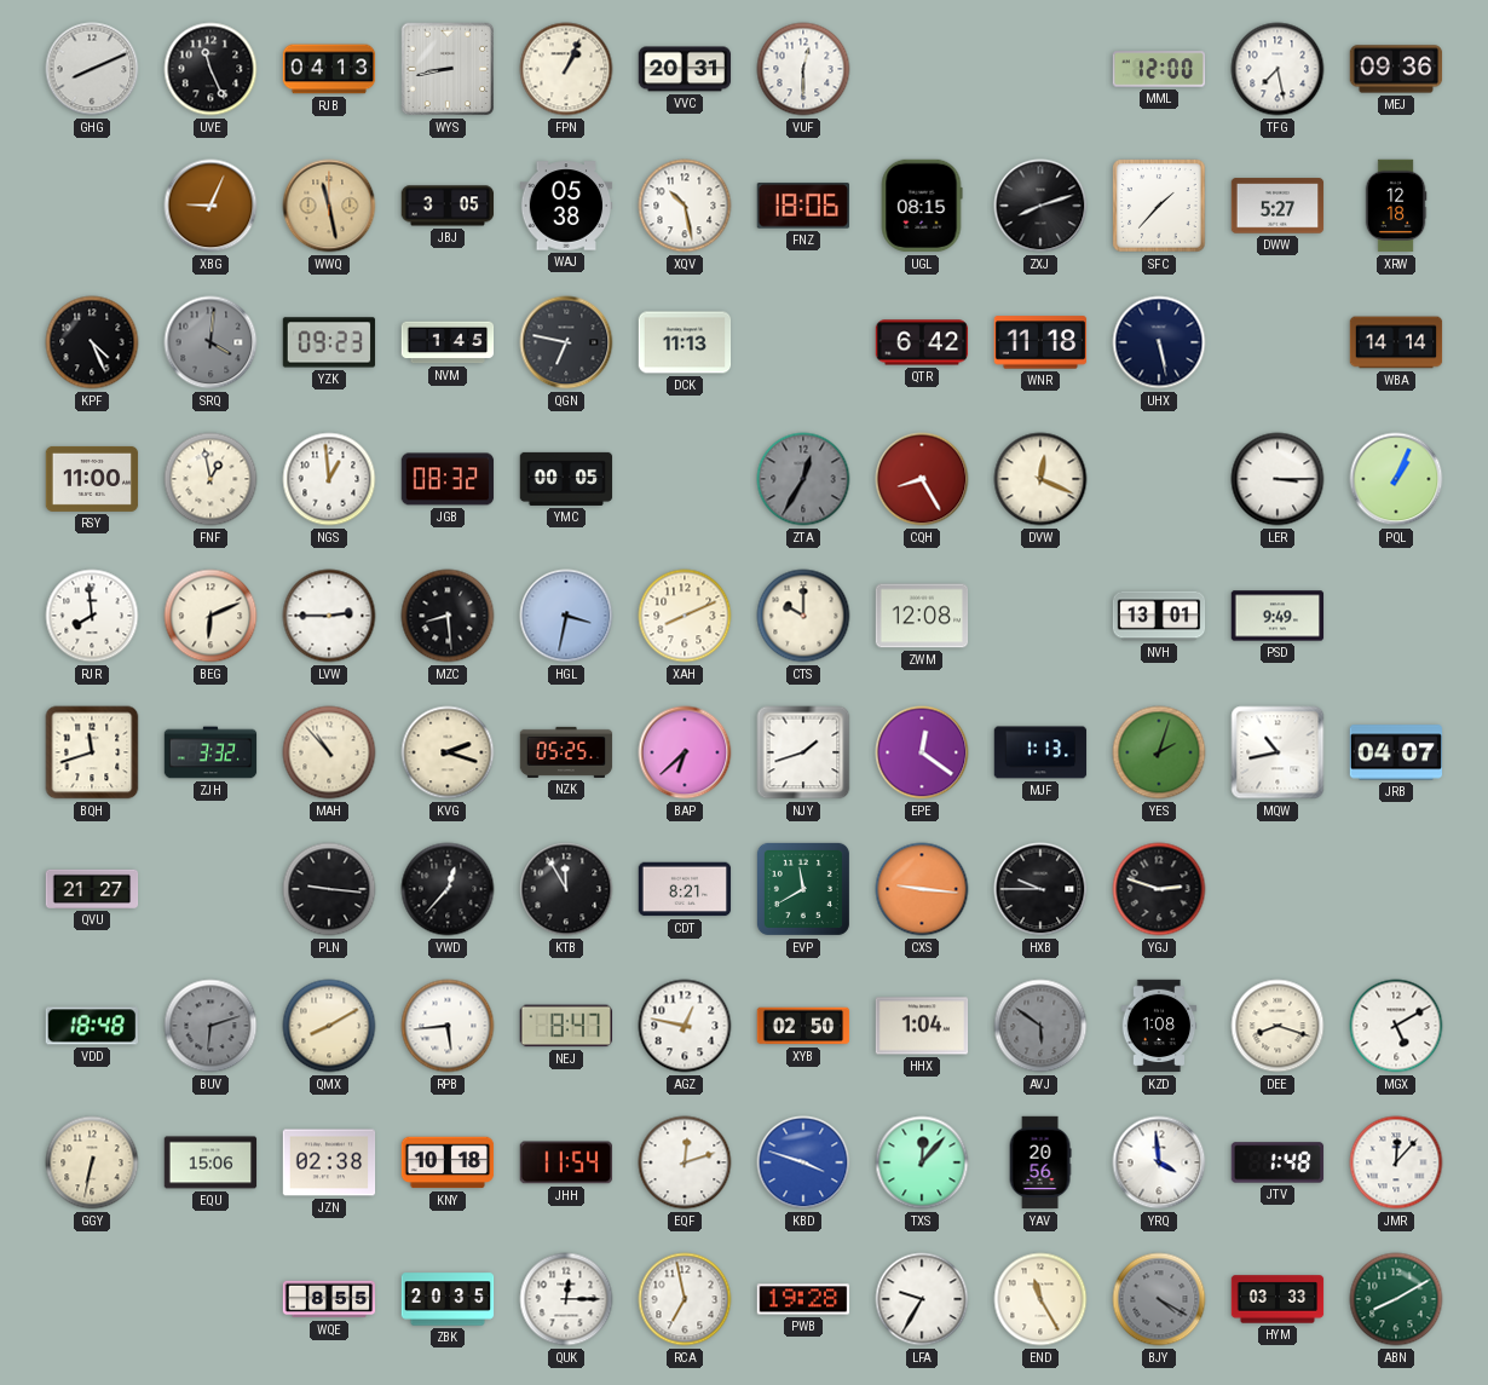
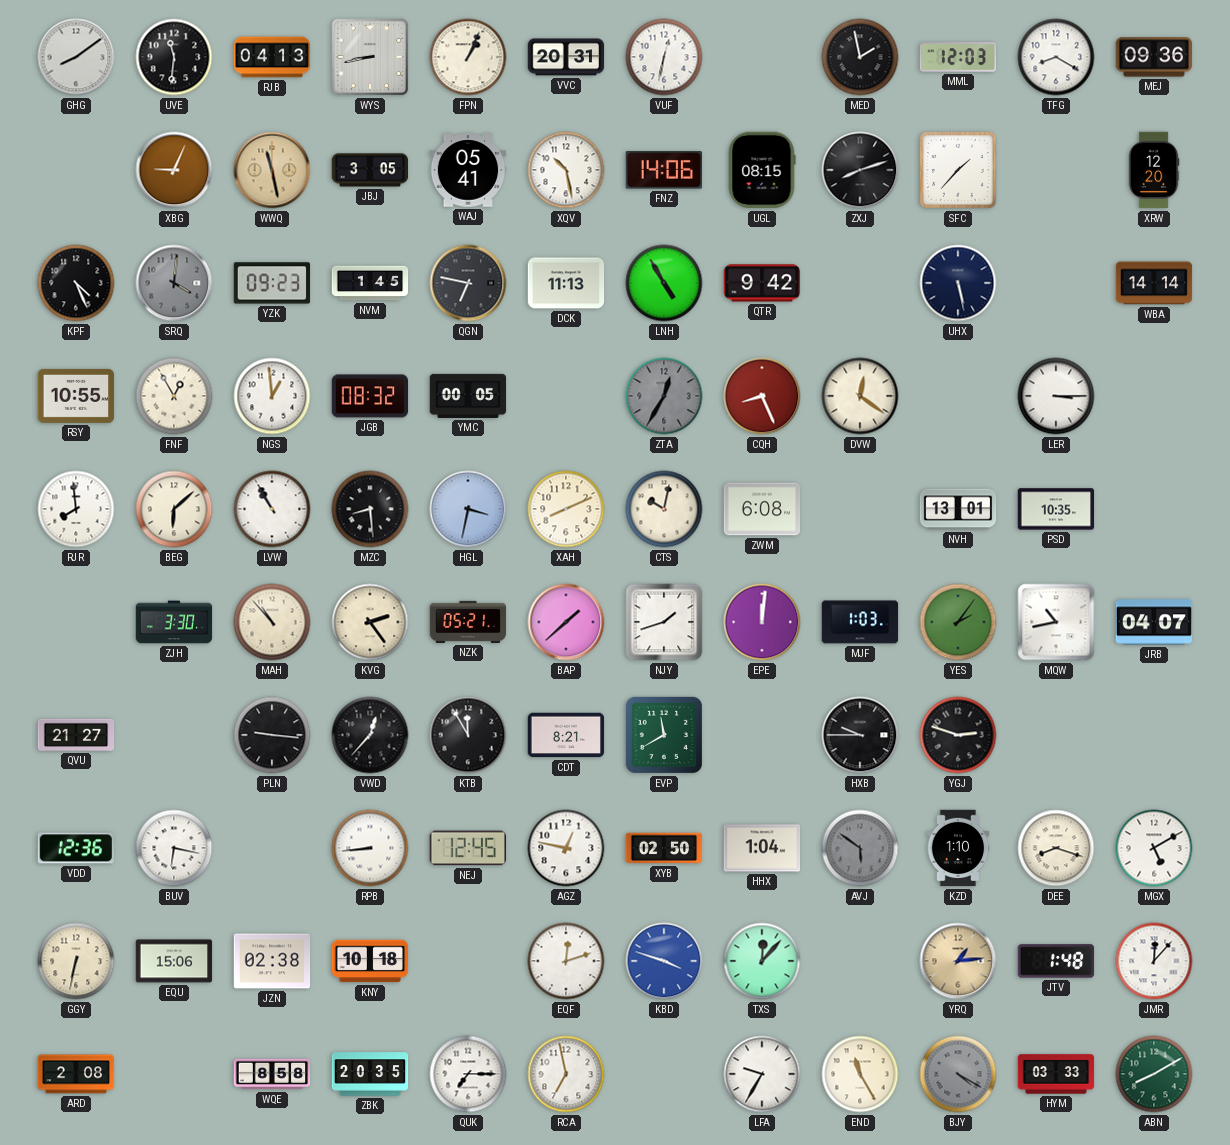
GHG: 8:11 -> 8:09
UVE: 11:26 -> 11:31
VUF: 12:30 -> 12:32
MED: none -> 1:58
MML: 12:00 -> 12:03
TFG: 7:28 -> 8:20
WAJ: 05:38 -> 05:41
FNZ: 18:06 -> 14:06
DWW: 5:27 -> none
XRW: 12:18 -> 12:20
LNH: none -> 4:55
QTR: 6:42 -> 9:42
WNR: 11:18 -> none
RSY: 11:00 -> 10:55
FNF: 12:58 -> 12:55
CQH: 8:25 -> 8:26
DVW: 12:19 -> 12:21
PQL: 1:04 -> none
BEG: 6:11 -> 6:08
LVW: 2:45 -> 10:55
CTS: 10:00 -> 10:02
ZWM: 12:08 -> 6:08
PSD: 9:49 -> 10:35
BQH: 11:42 -> none
ZJH: 3:32 -> 3:30
KVG: 2:18 -> 2:24
NZK: 05:25 -> 05:21
BAP: 6:38 -> 1:38
EPE: 12:21 -> 12:01
MJF: 1:13 -> 1:03
YES: 2:03 -> 2:06
CXS: 9:16 -> none
VDD: 18:48 -> 12:36
BUV: 6:12 -> 6:17
BUV dial: grey -> white
QMX: 8:10 -> none
RPB: 5:44 -> 8:44
NEJ: 8:47 -> 12:45
KZD: 1:08 -> 1:10
JHH: 11:54 -> none
YAV: 20:56 -> none
YRQ: 3:59 -> 1:14
YRQ dial: white -> champagne
ARD: none -> 2:08
WQE: 8:55 -> 8:58
QUK: 12:15 -> 7:15
PWB: 19:28 -> none
